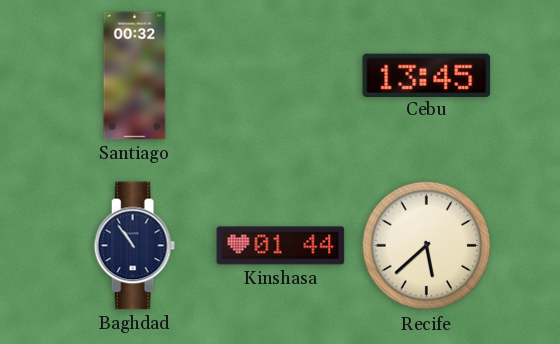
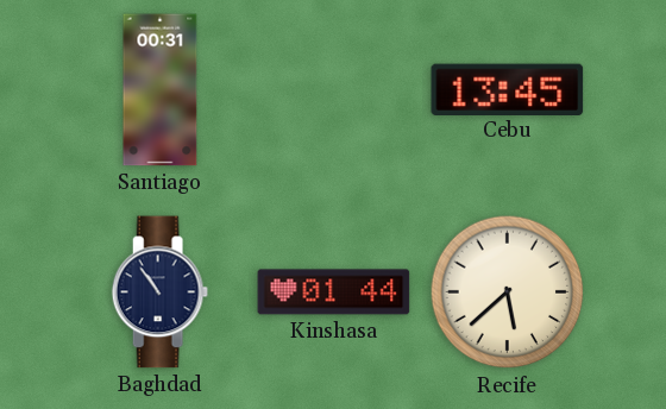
Santiago: 00:32 -> 00:31
